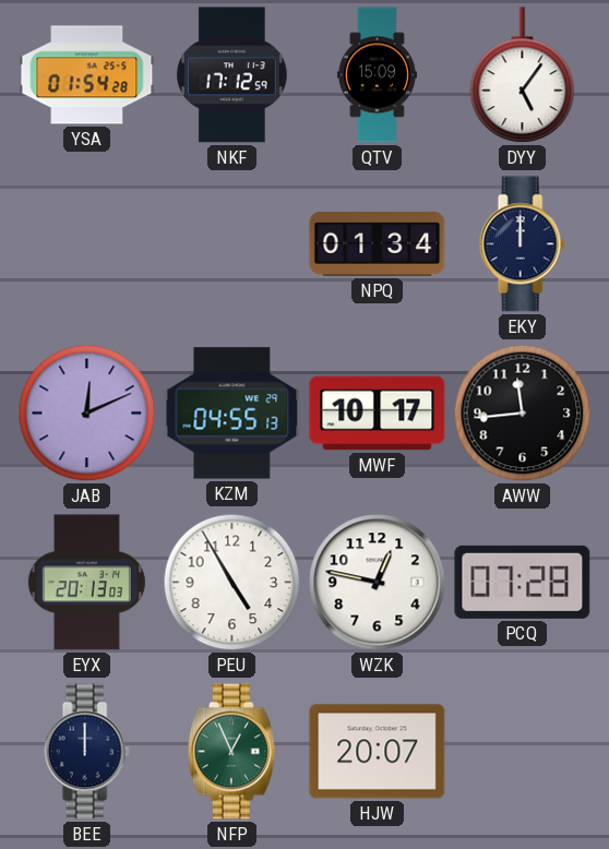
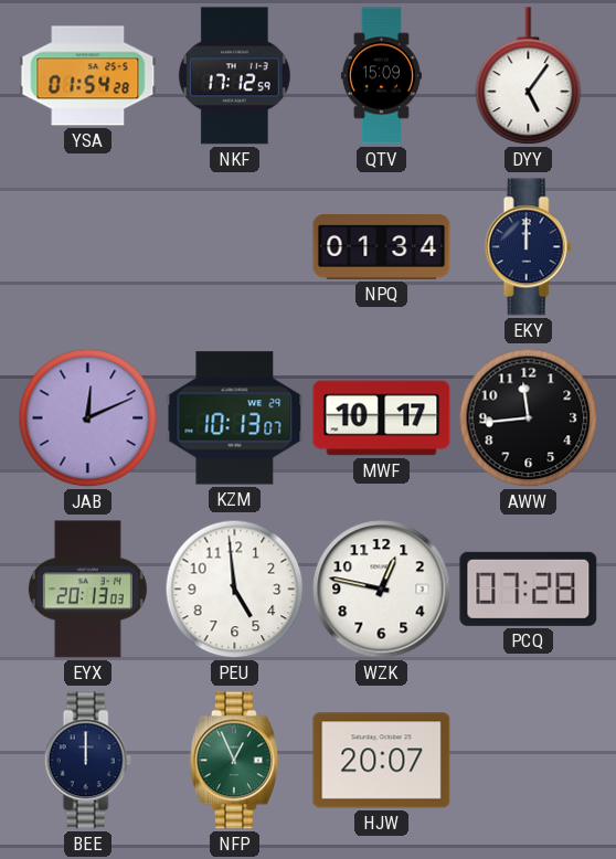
KZM: 04:55 -> 10:13
PEU: 4:55 -> 4:59
